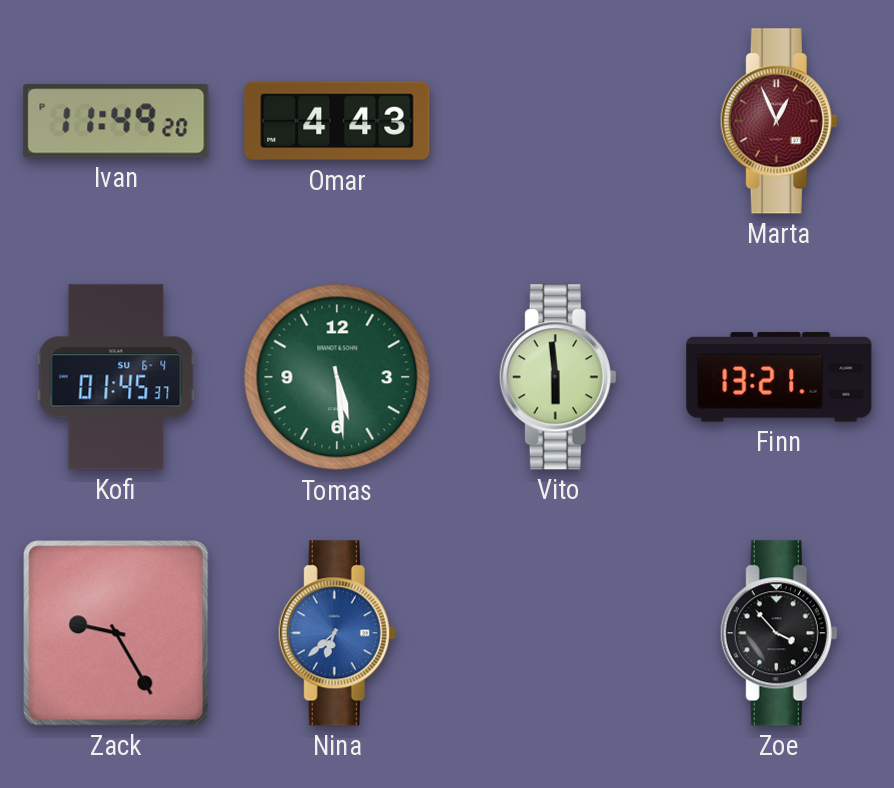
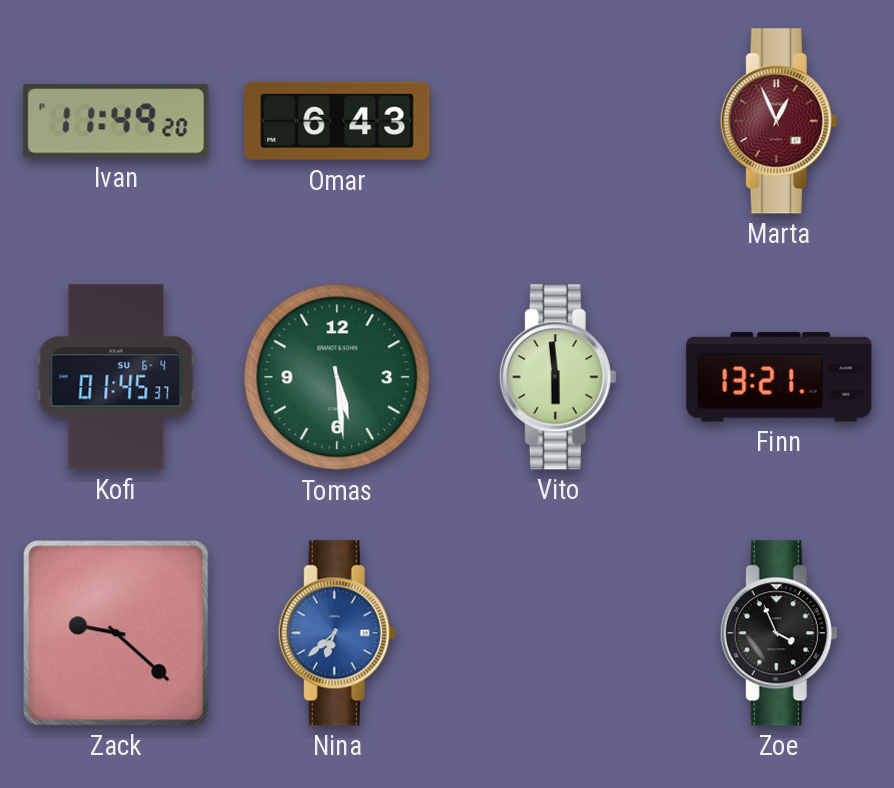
Omar: 4:43 -> 6:43
Zack: 9:25 -> 9:22
Zoe: 3:53 -> 3:56
